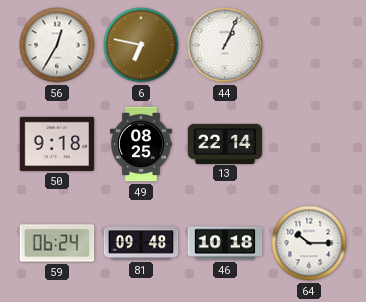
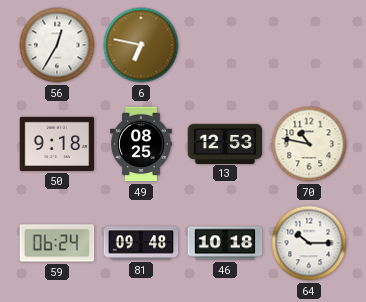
44: 1:04 -> none
13: 22:14 -> 12:53
70: none -> 10:47
